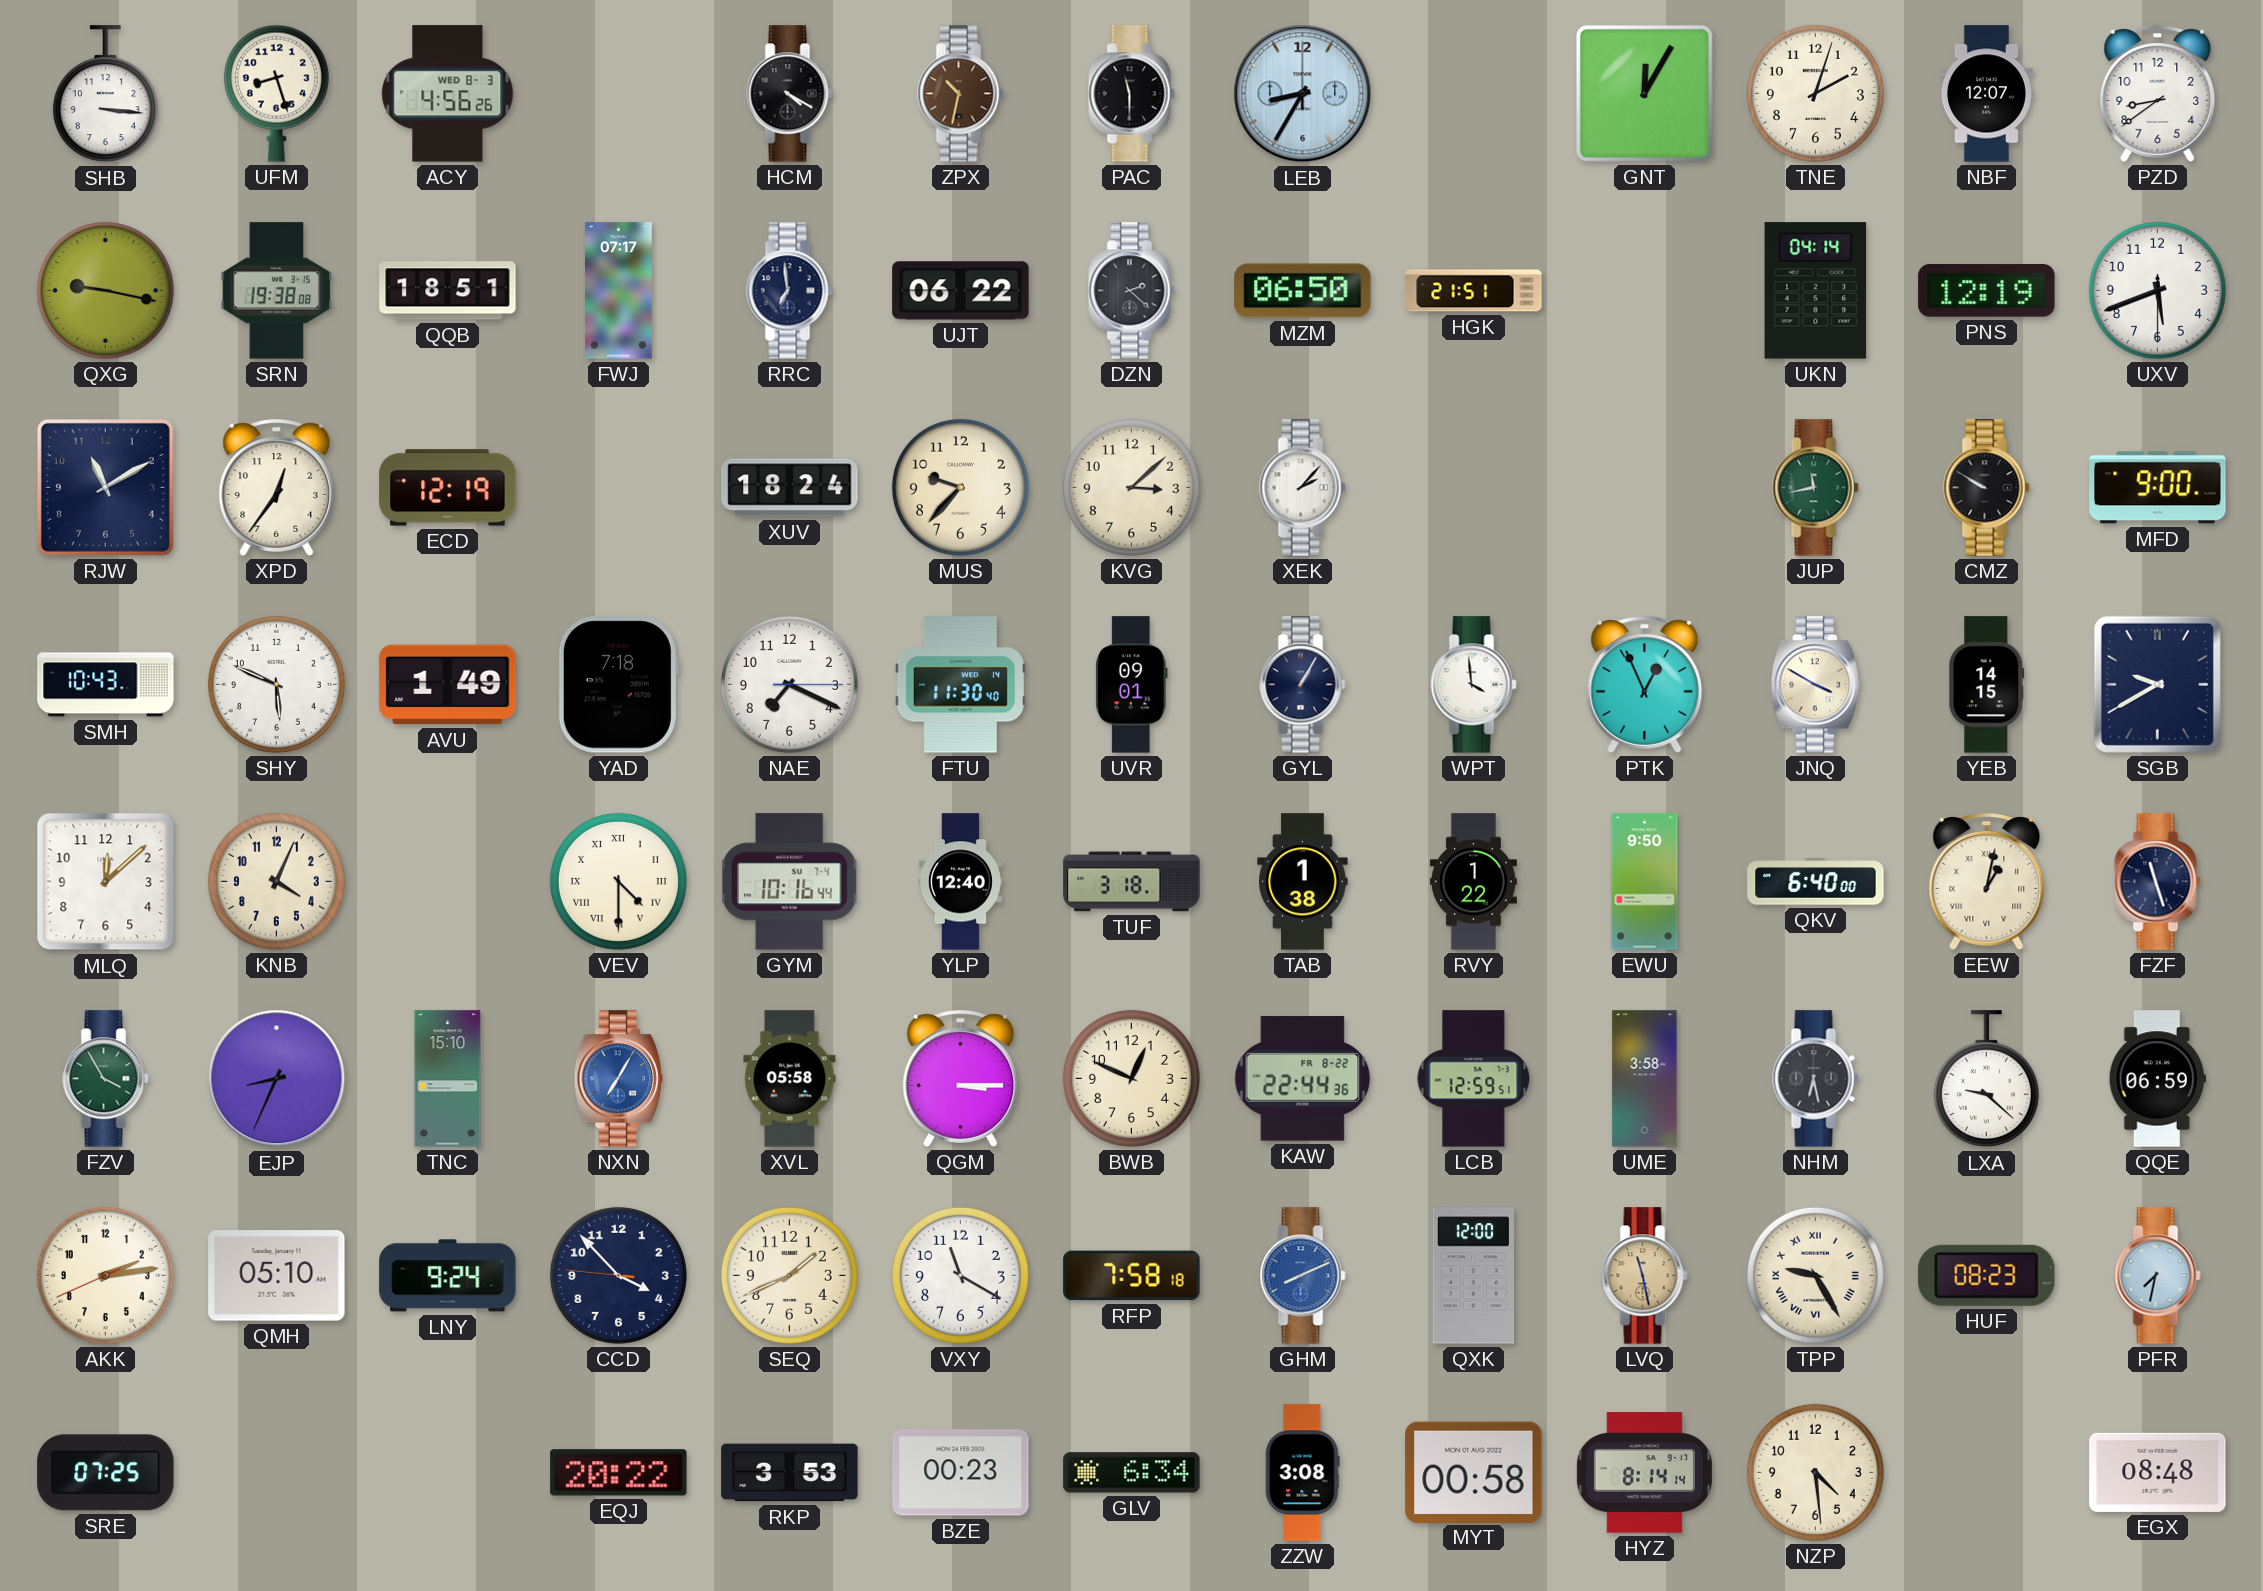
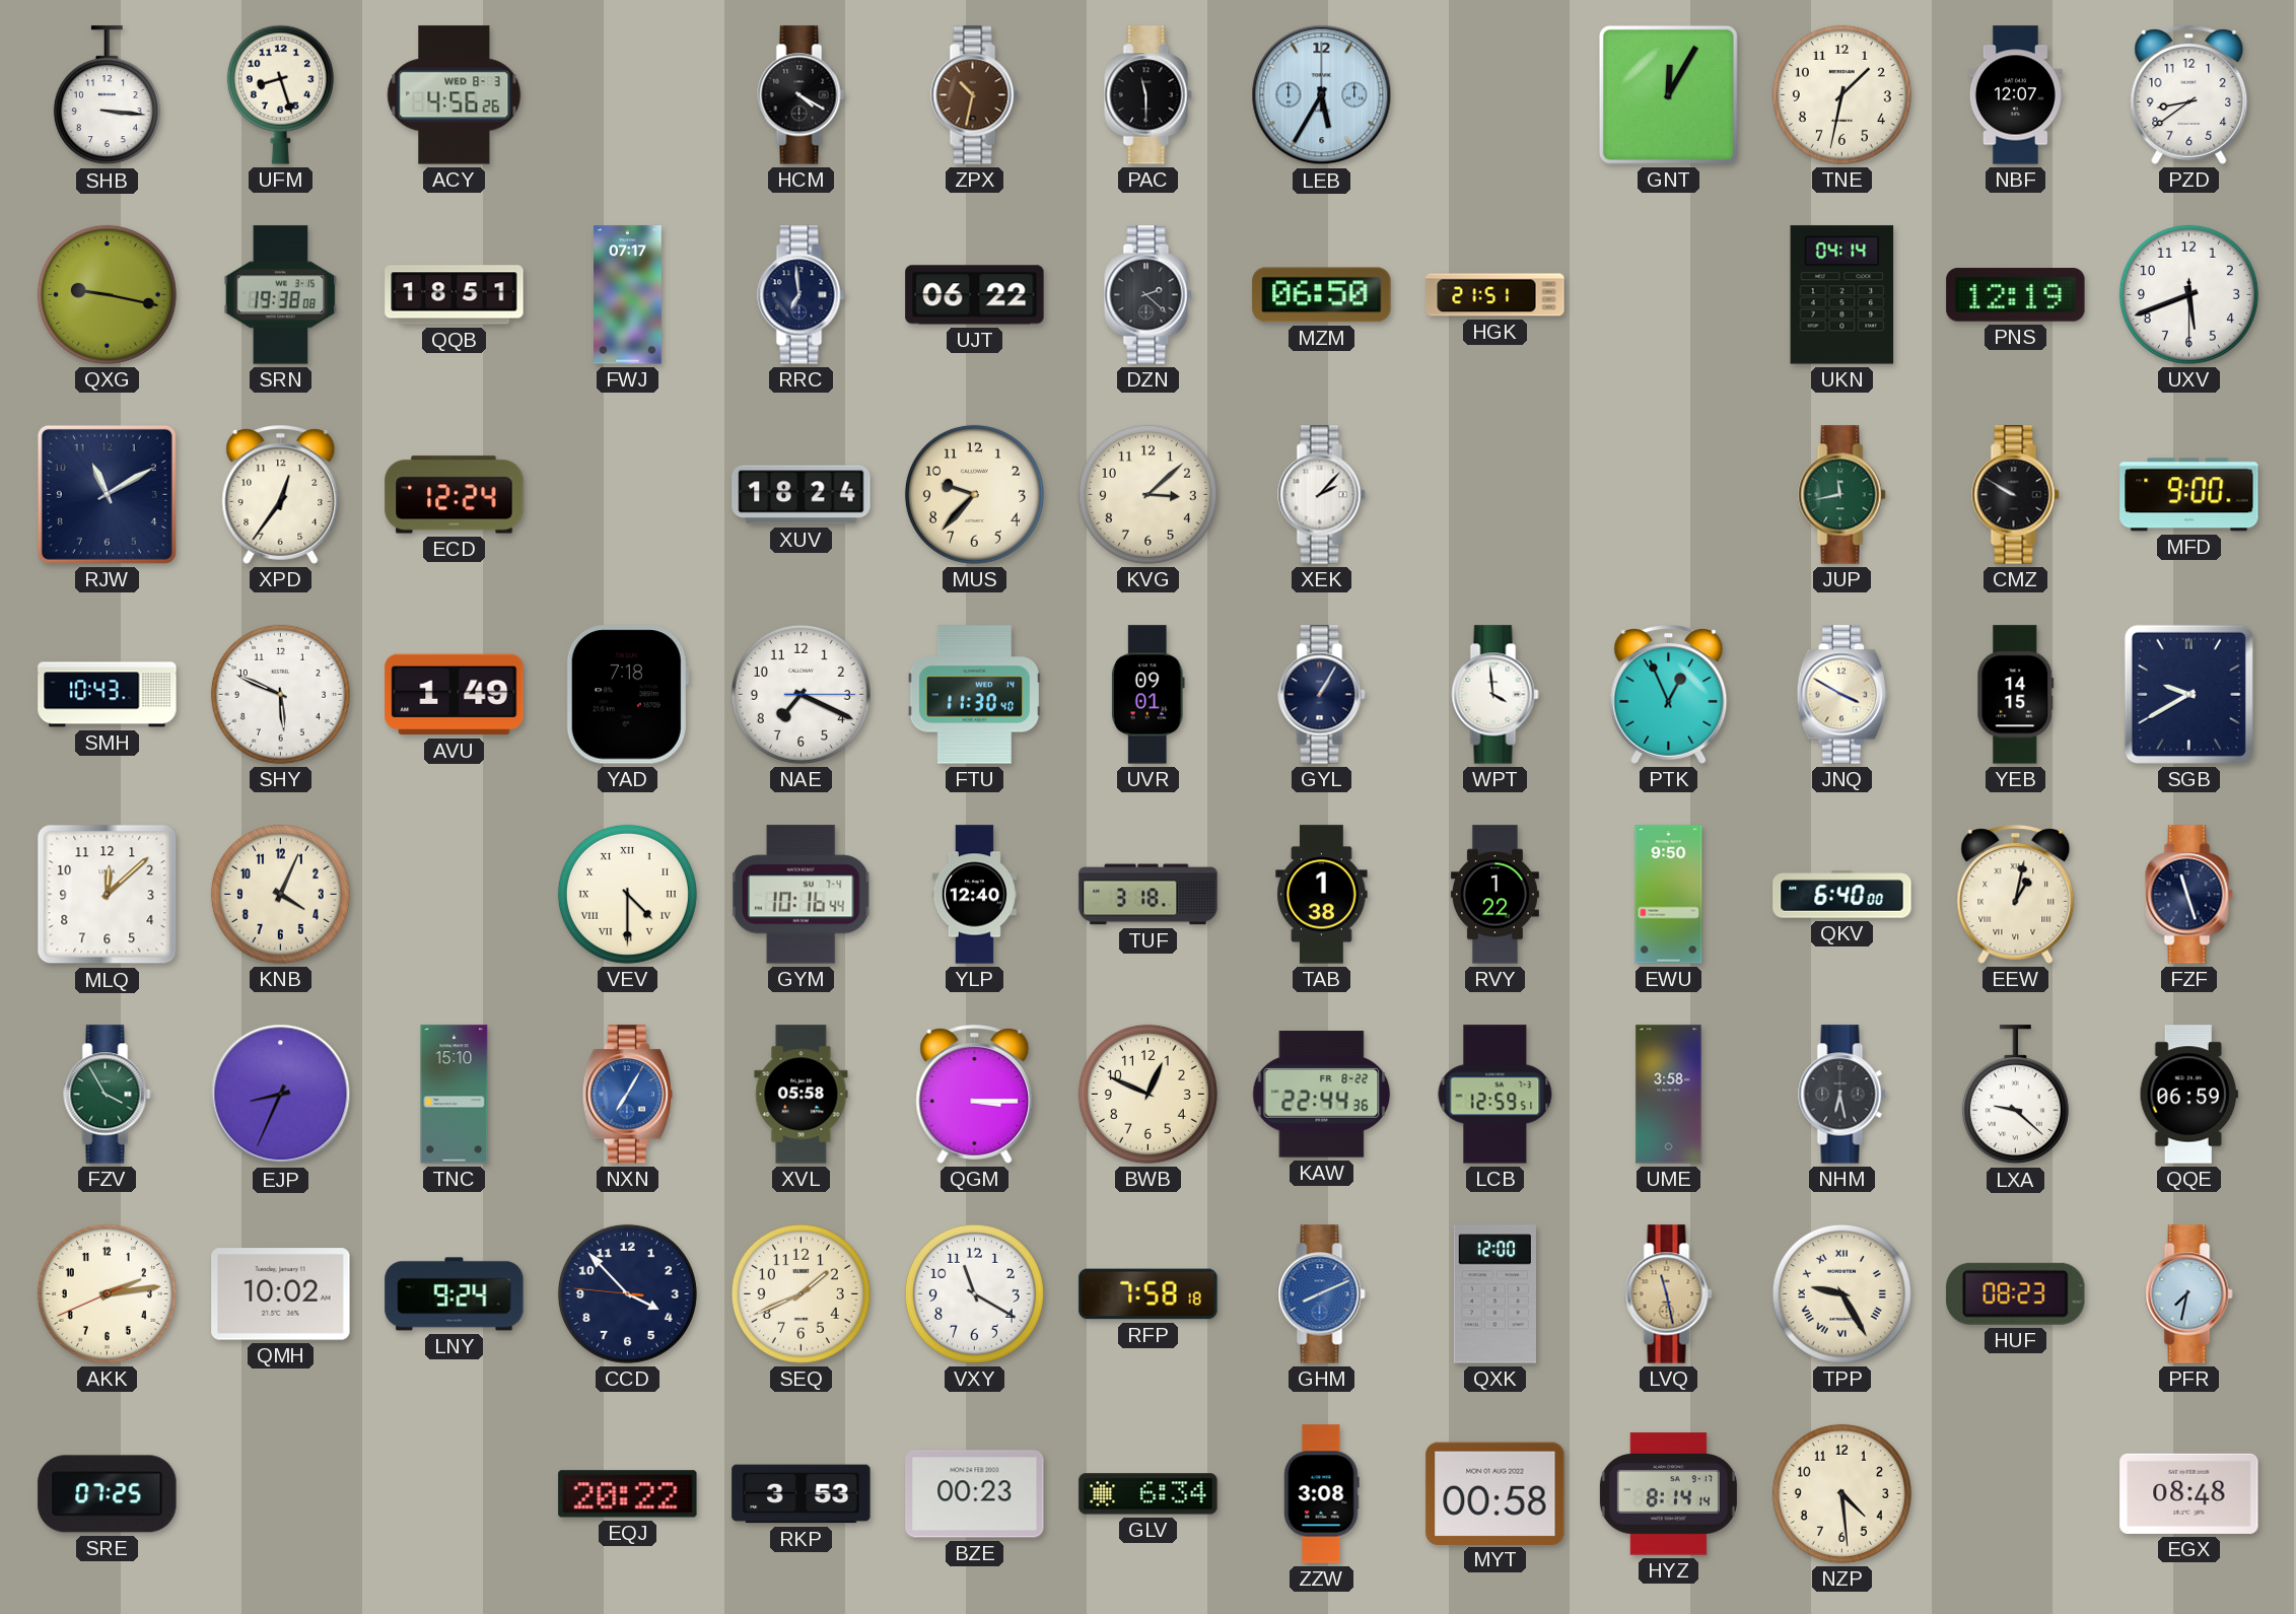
LEB: 8:35 -> 5:35
TNE: 2:03 -> 1:32
ECD: 12:19 -> 12:24
QMH: 05:10 -> 10:02
